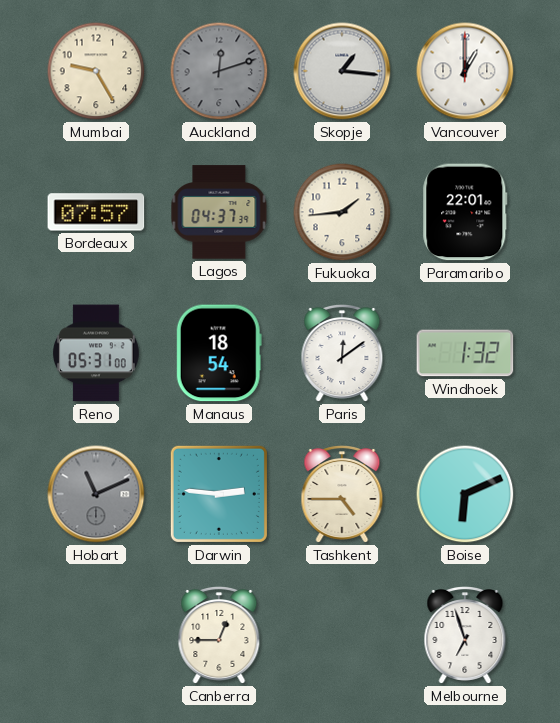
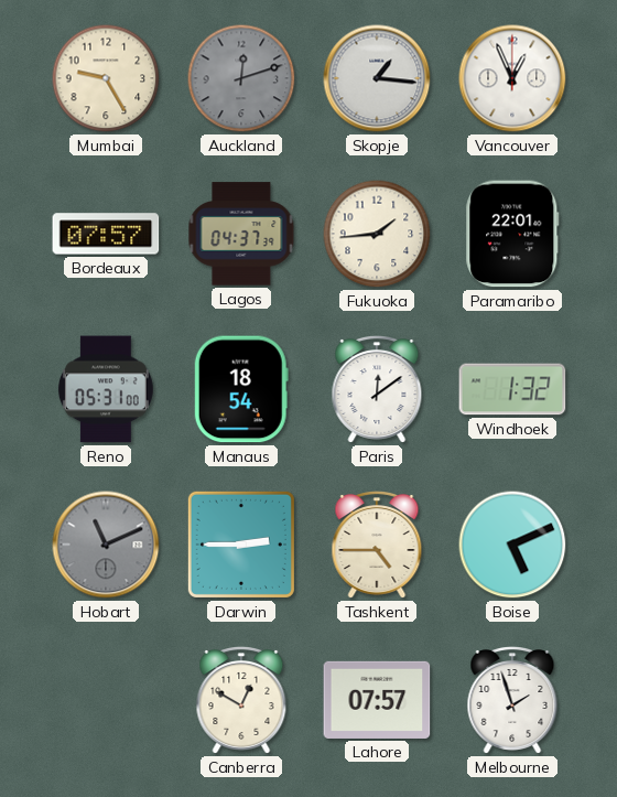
Vancouver: 1:00 -> 12:56
Darwin: 2:46 -> 2:45
Boise: 6:11 -> 5:11
Canberra: 12:45 -> 12:50
Lahore: none -> 07:57
Melbourne: 6:57 -> 1:57
